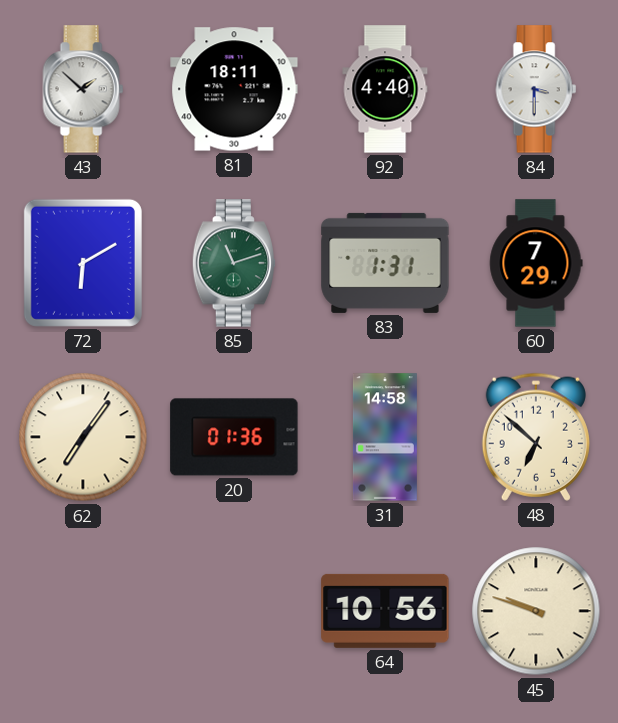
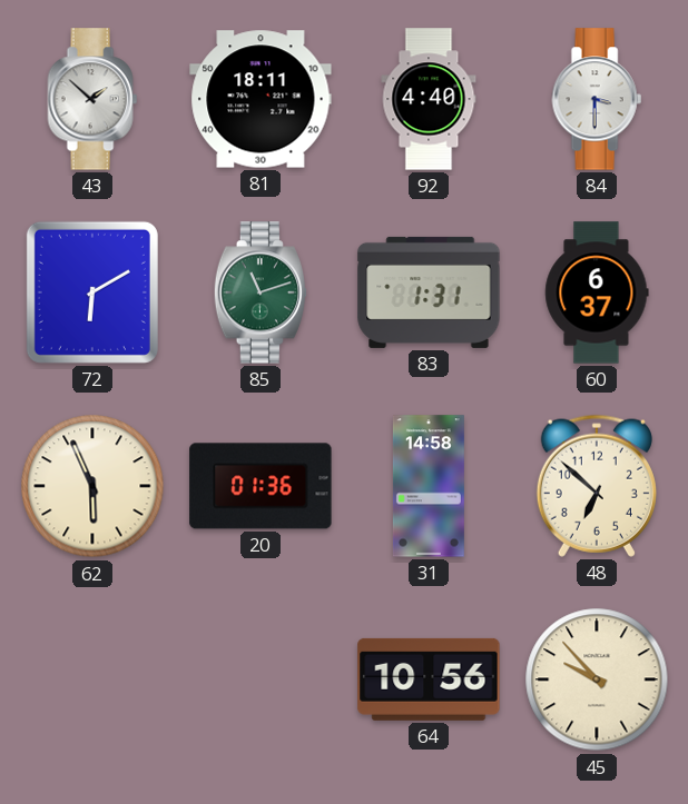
60: 7:29 -> 6:37
62: 7:06 -> 5:56
45: 9:48 -> 9:53
